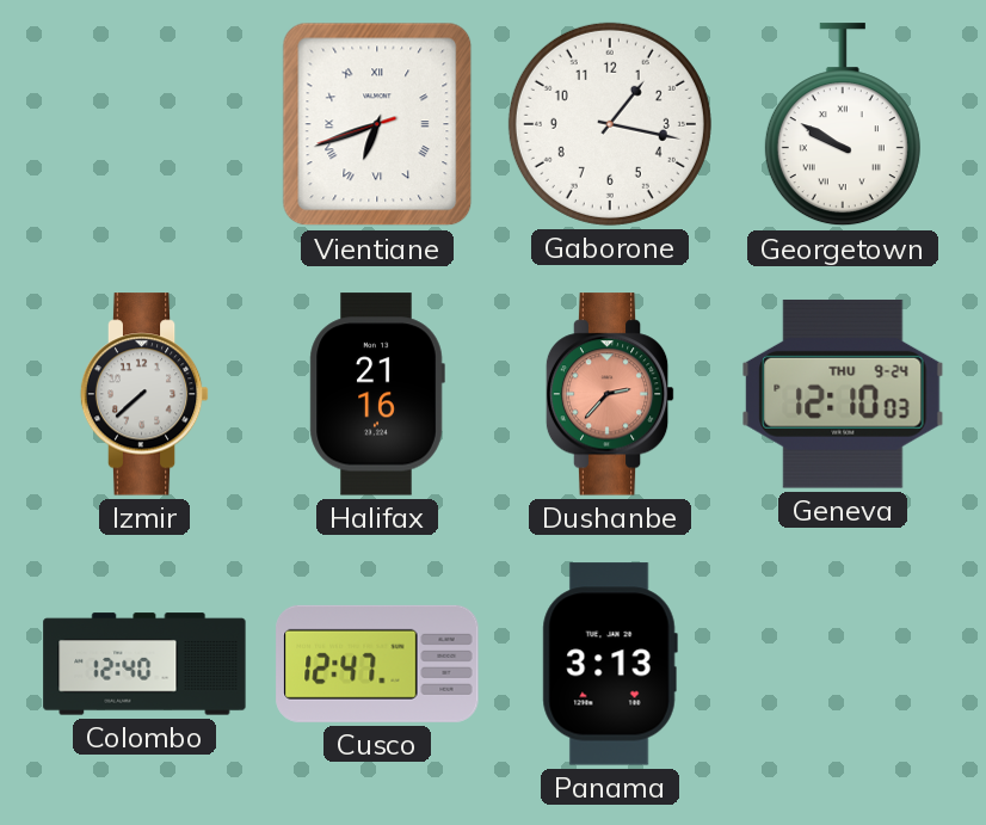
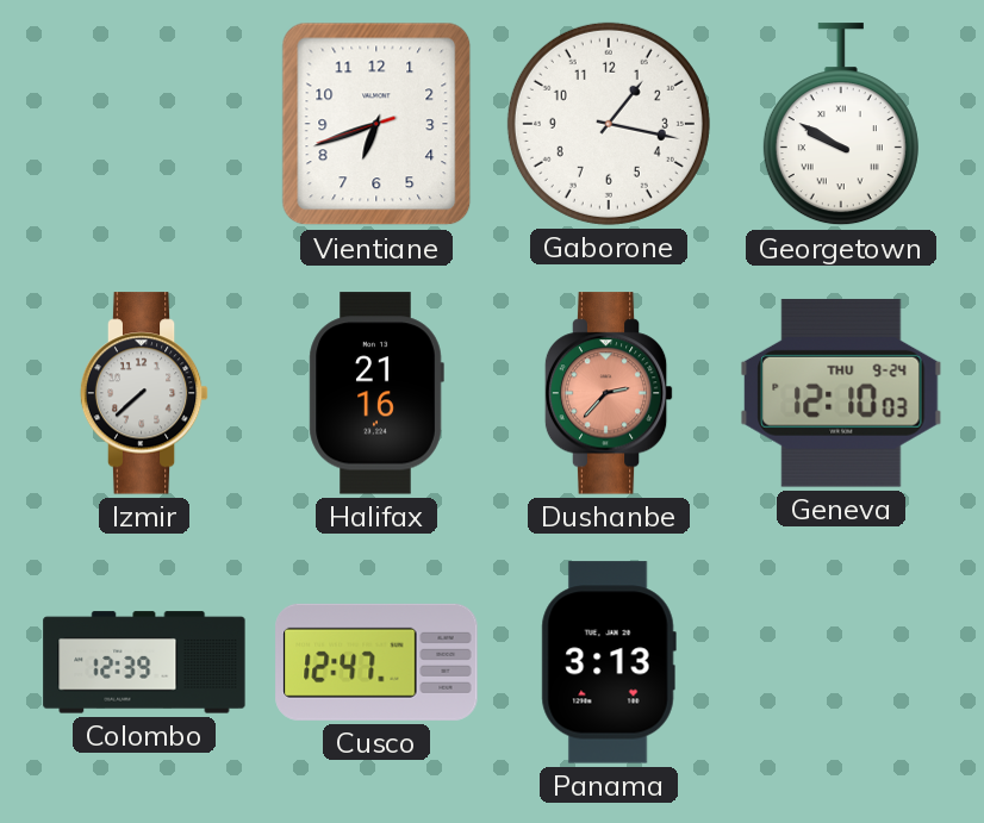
Vientiane numerals: Roman -> Arabic
Colombo: 12:40 -> 12:39
